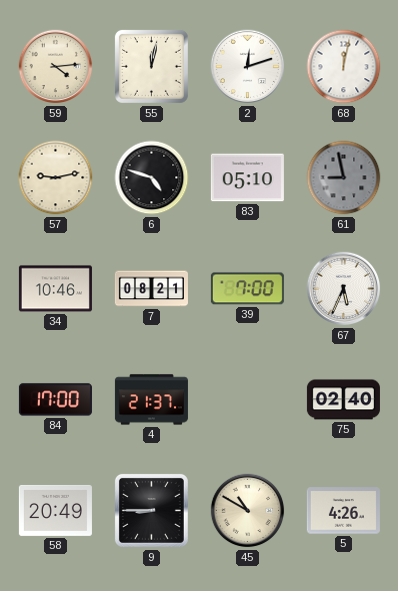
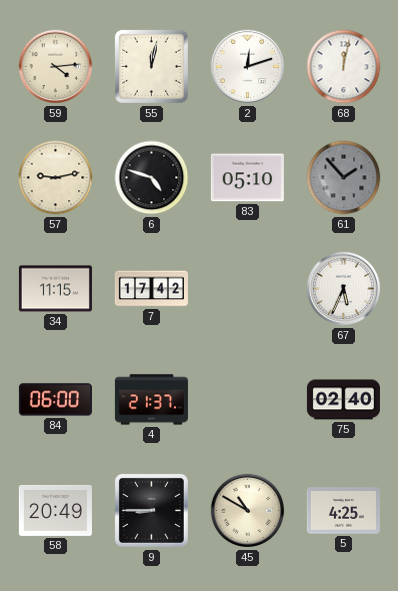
61: 8:58 -> 1:53
34: 10:46 -> 11:15
7: 08:21 -> 17:42
39: 7:00 -> none
84: 17:00 -> 06:00
5: 4:26 -> 4:25
